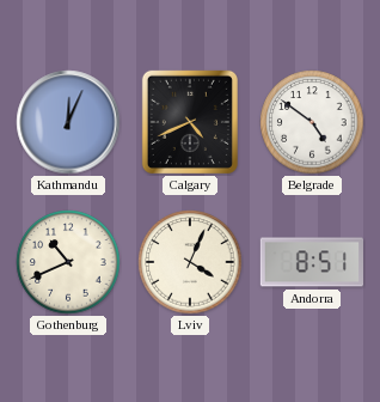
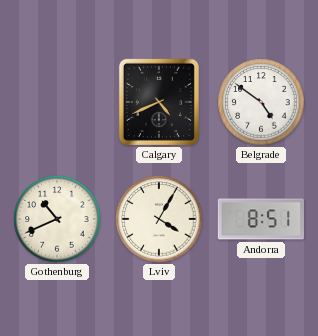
Kathmandu: 12:04 -> none
Lviv: 4:04 -> 4:05
